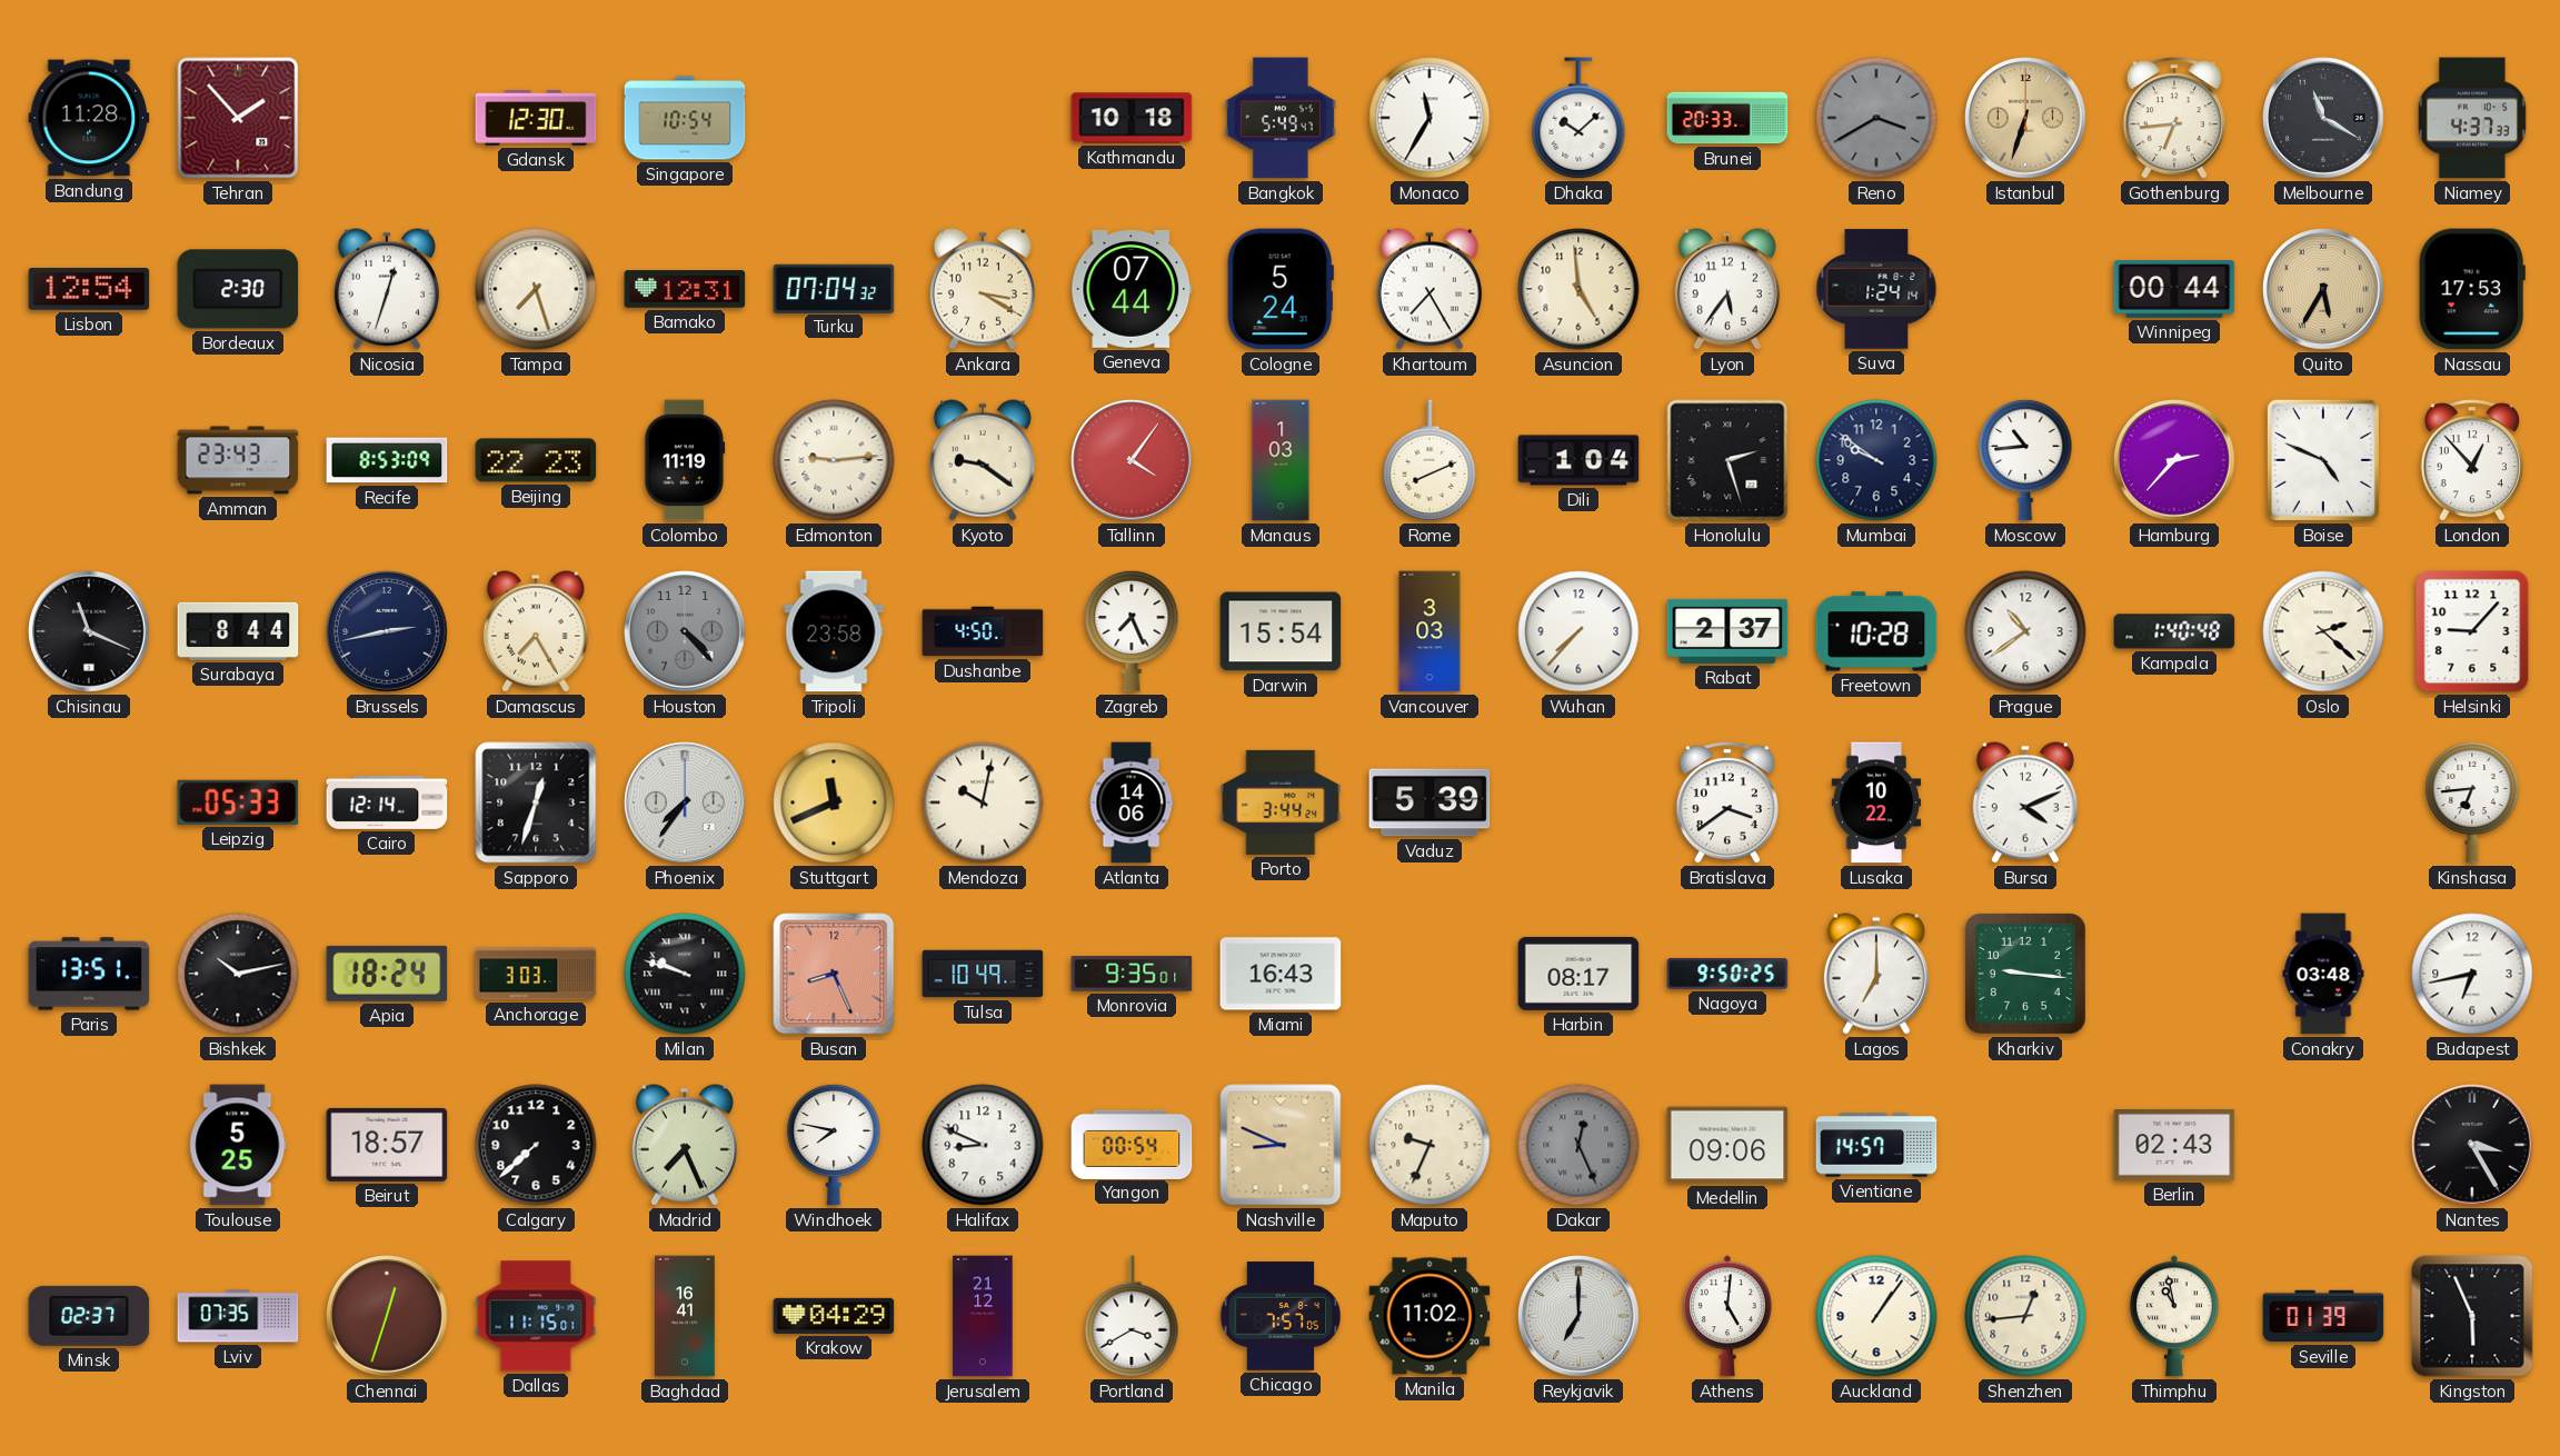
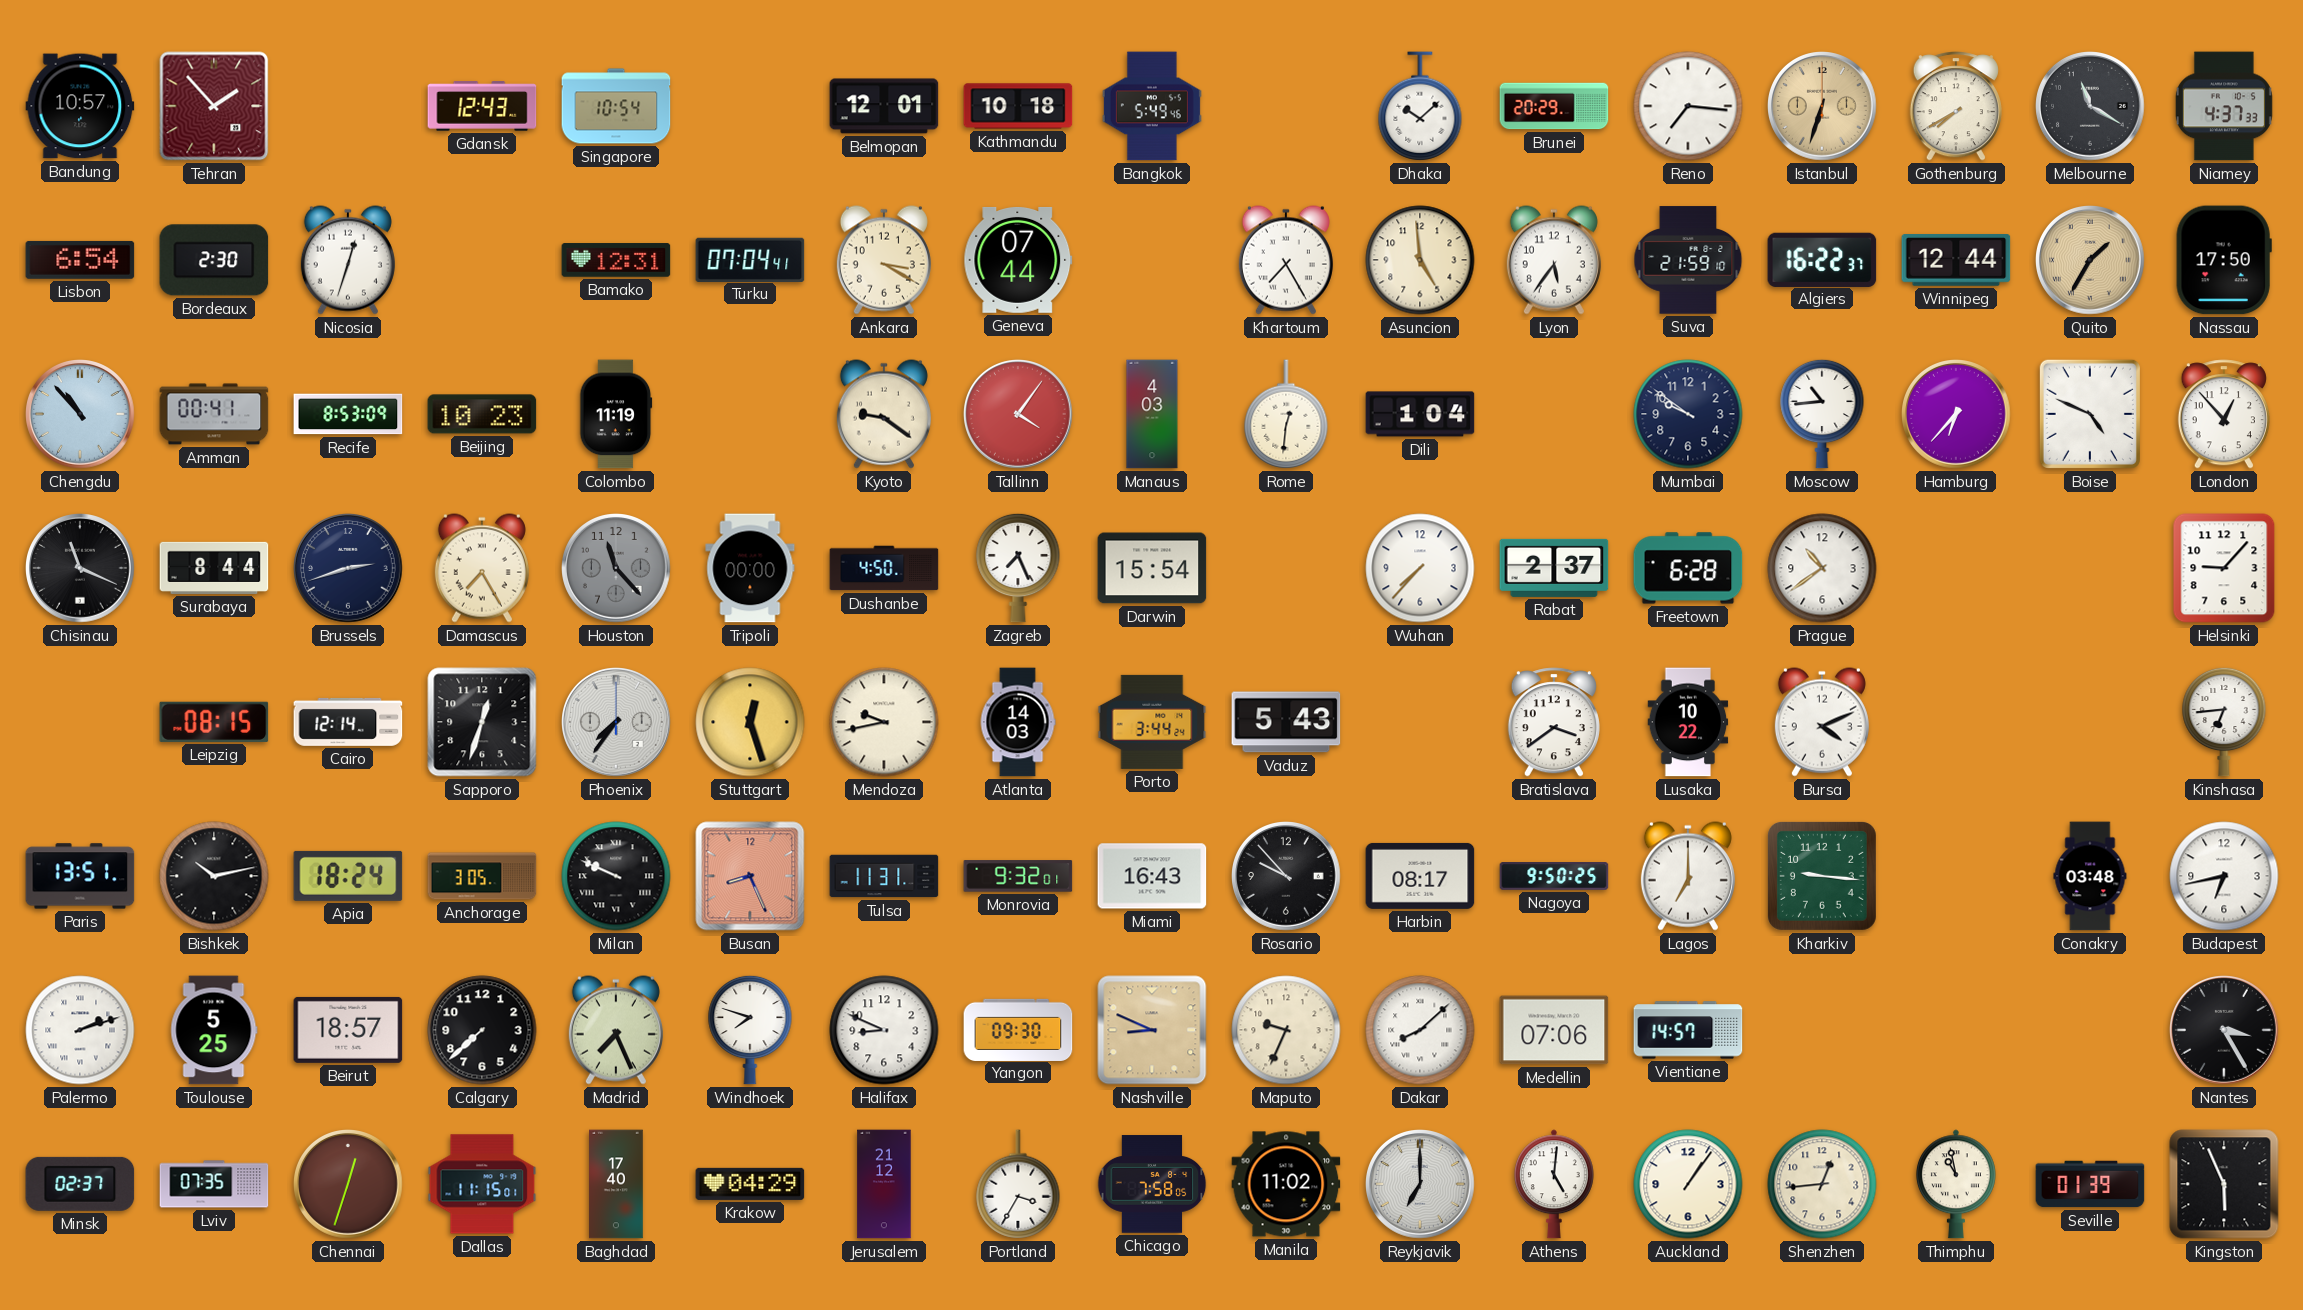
Bandung: 11:28 -> 10:57
Gdansk: 12:30 -> 12:43
Belmopan: none -> 12:01
Bangkok: 5:49:47 -> 5:49:46
Monaco: 11:35 -> none
Brunei: 20:33 -> 20:29
Reno: 3:40 -> 7:16
Reno dial: grey -> white
Gothenburg: 6:44 -> 7:40
Lisbon: 12:54 -> 6:54
Tampa: 7:27 -> none
Turku: 07:04:32 -> 07:04:41
Cologne: 5:24 -> none
Suva: 1:24 -> 21:59
Algiers: none -> 16:22
Winnipeg: 00:44 -> 12:44
Quito: 5:35 -> 1:35
Nassau: 17:53 -> 17:50
Chengdu: none -> 10:53
Amman: 23:43 -> 00:41
Beijing: 22:23 -> 10:23
Edmonton: 9:14 -> none
Manaus: 1:03 -> 4:03
Rome: 8:11 -> 12:31
Honolulu: 2:27 -> none
Hamburg: 2:37 -> 6:37
Brussels: 2:43 -> 2:42
Houston: 4:23 -> 11:23
Tripoli: 23:58 -> 00:00
Vancouver: 3:03 -> none
Freetown: 10:28 -> 6:28
Kampala: 1:40 -> none
Oslo: 2:22 -> none
Leipzig: 05:33 -> 08:15
Stuttgart: 11:41 -> 12:27
Mendoza: 10:02 -> 9:43
Atlanta: 14:06 -> 14:03
Vaduz: 5:39 -> 5:43
Anchorage: 3:03 -> 3:05
Milan: 9:48 -> 9:49
Tulsa: 10:49 -> 11:31
Monrovia: 9:35 -> 9:32
Rosario: none -> 9:53
Palermo: none -> 2:12
Windhoek: 7:47 -> 7:48
Yangon: 00:54 -> 09:30
Dakar: 12:26 -> 8:08
Dakar dial: grey -> white
Medellin: 09:06 -> 07:06
Berlin: 02:43 -> none
Baghdad: 16:41 -> 17:40
Portland: 3:40 -> 3:35
Chicago: 7:57 -> 7:58
